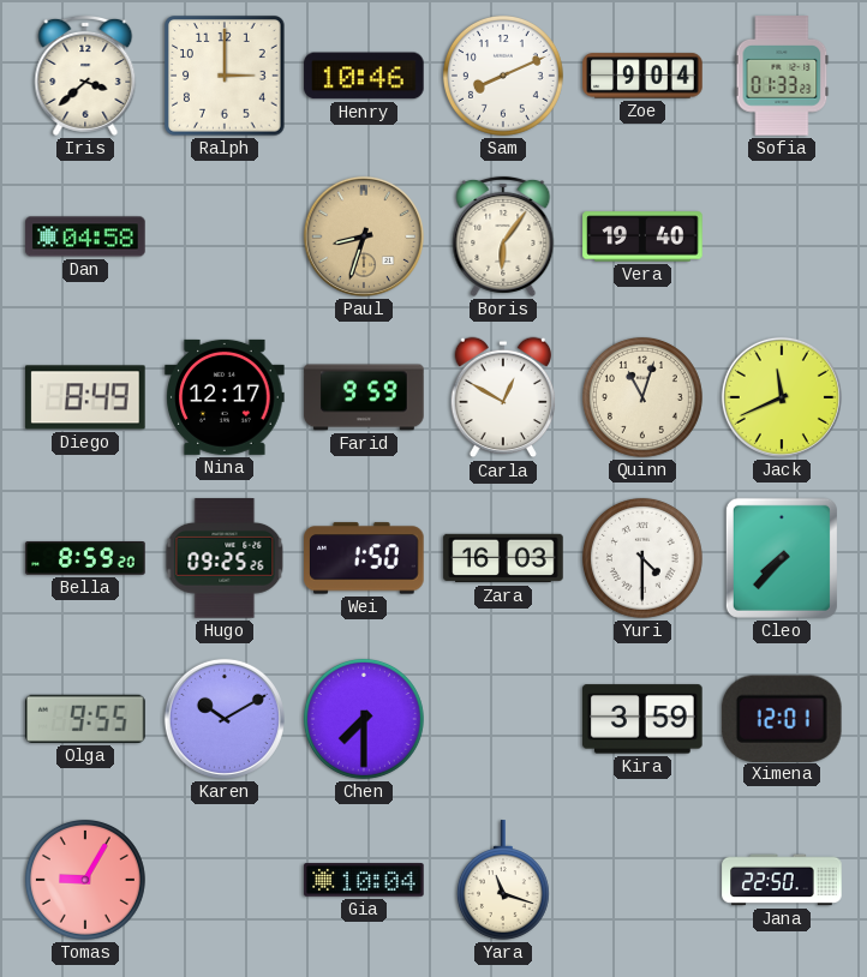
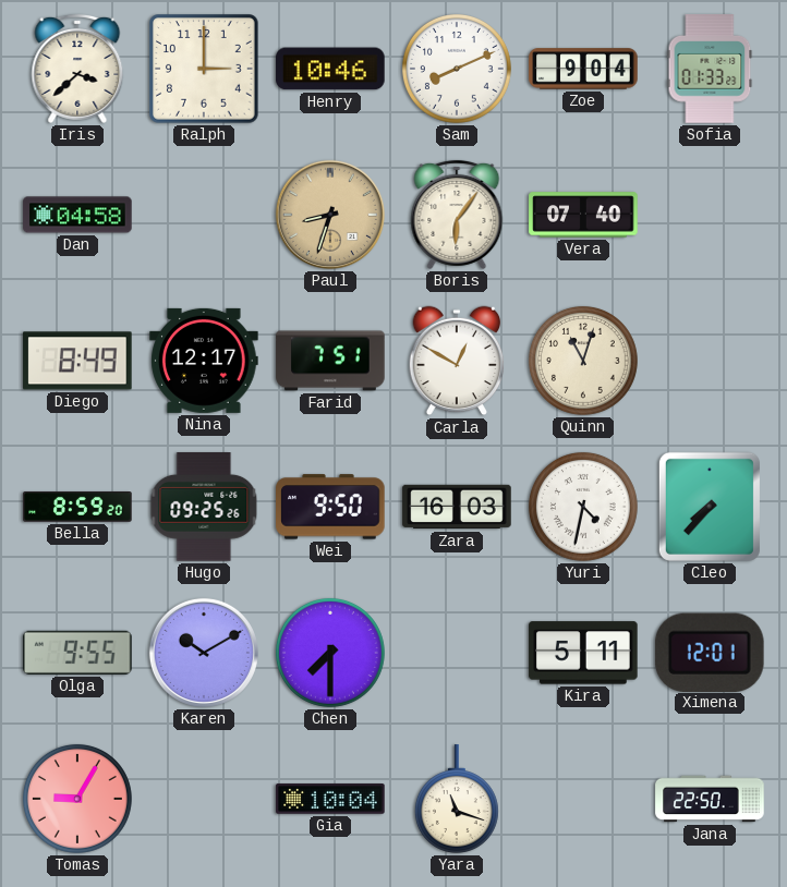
Vera: 19:40 -> 07:40
Farid: 9:59 -> 7:51
Jack: 11:41 -> none
Wei: 1:50 -> 9:50
Yuri: 4:30 -> 4:32
Kira: 3:59 -> 5:11
